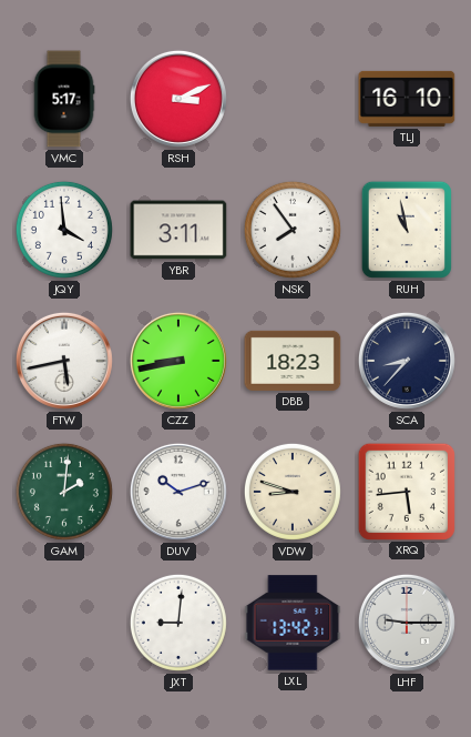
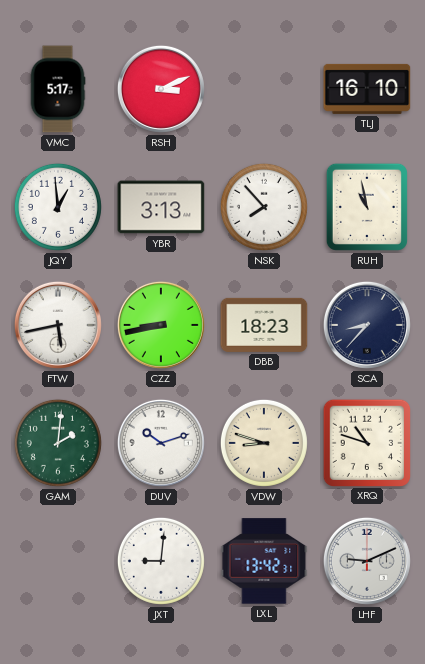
JQY: 3:59 -> 12:59
YBR: 3:11 -> 3:13
NSK: 7:54 -> 7:53
XRQ: 5:44 -> 10:48
LHF: 9:15 -> 9:11
